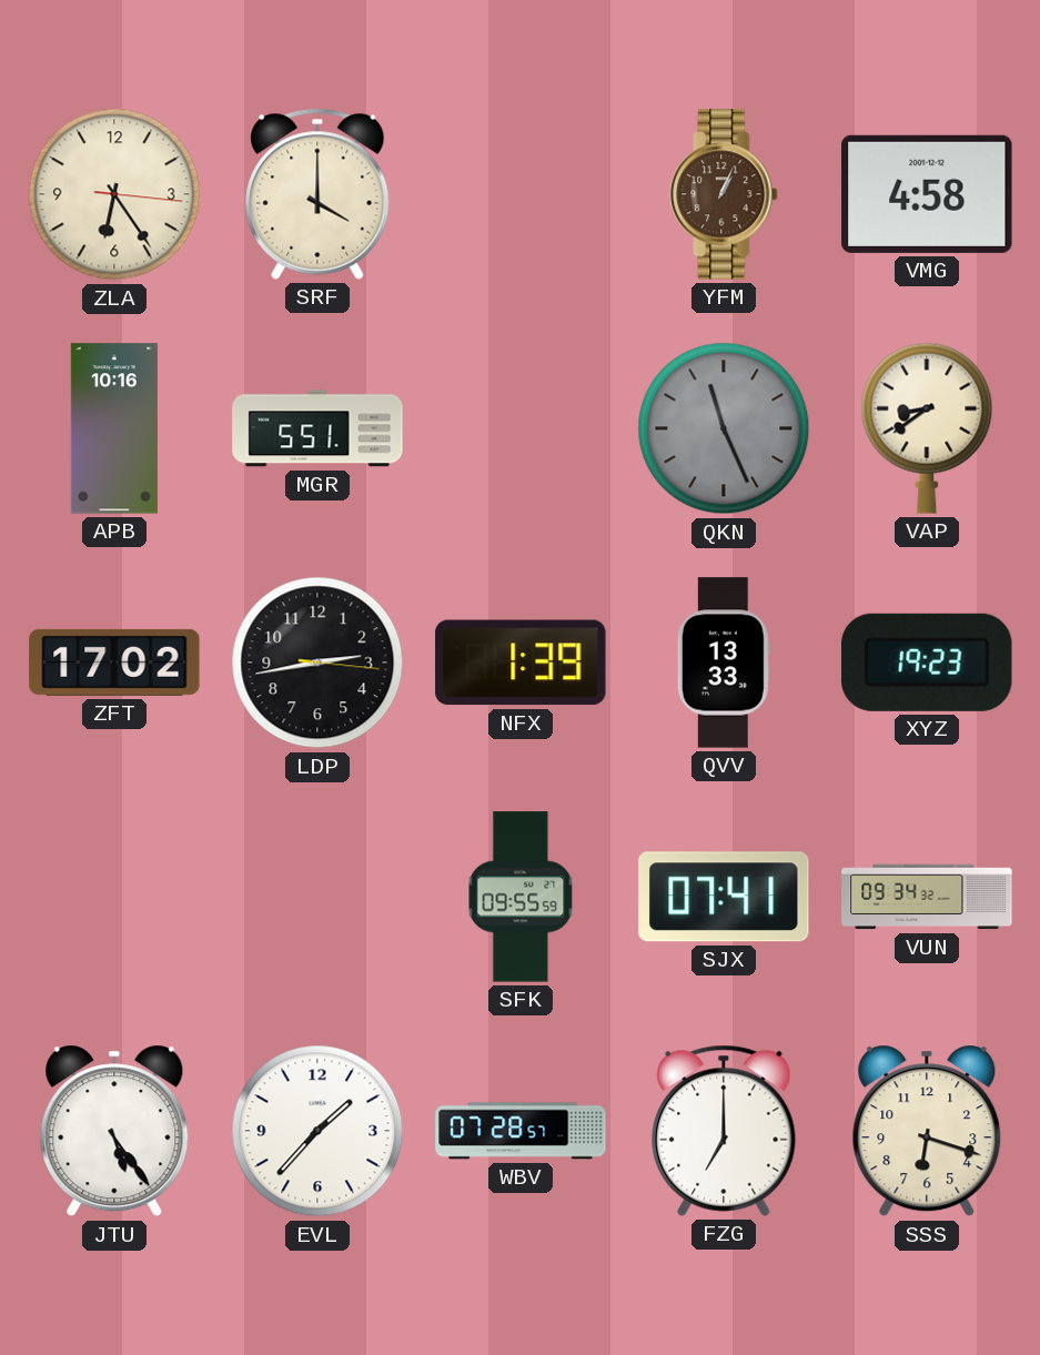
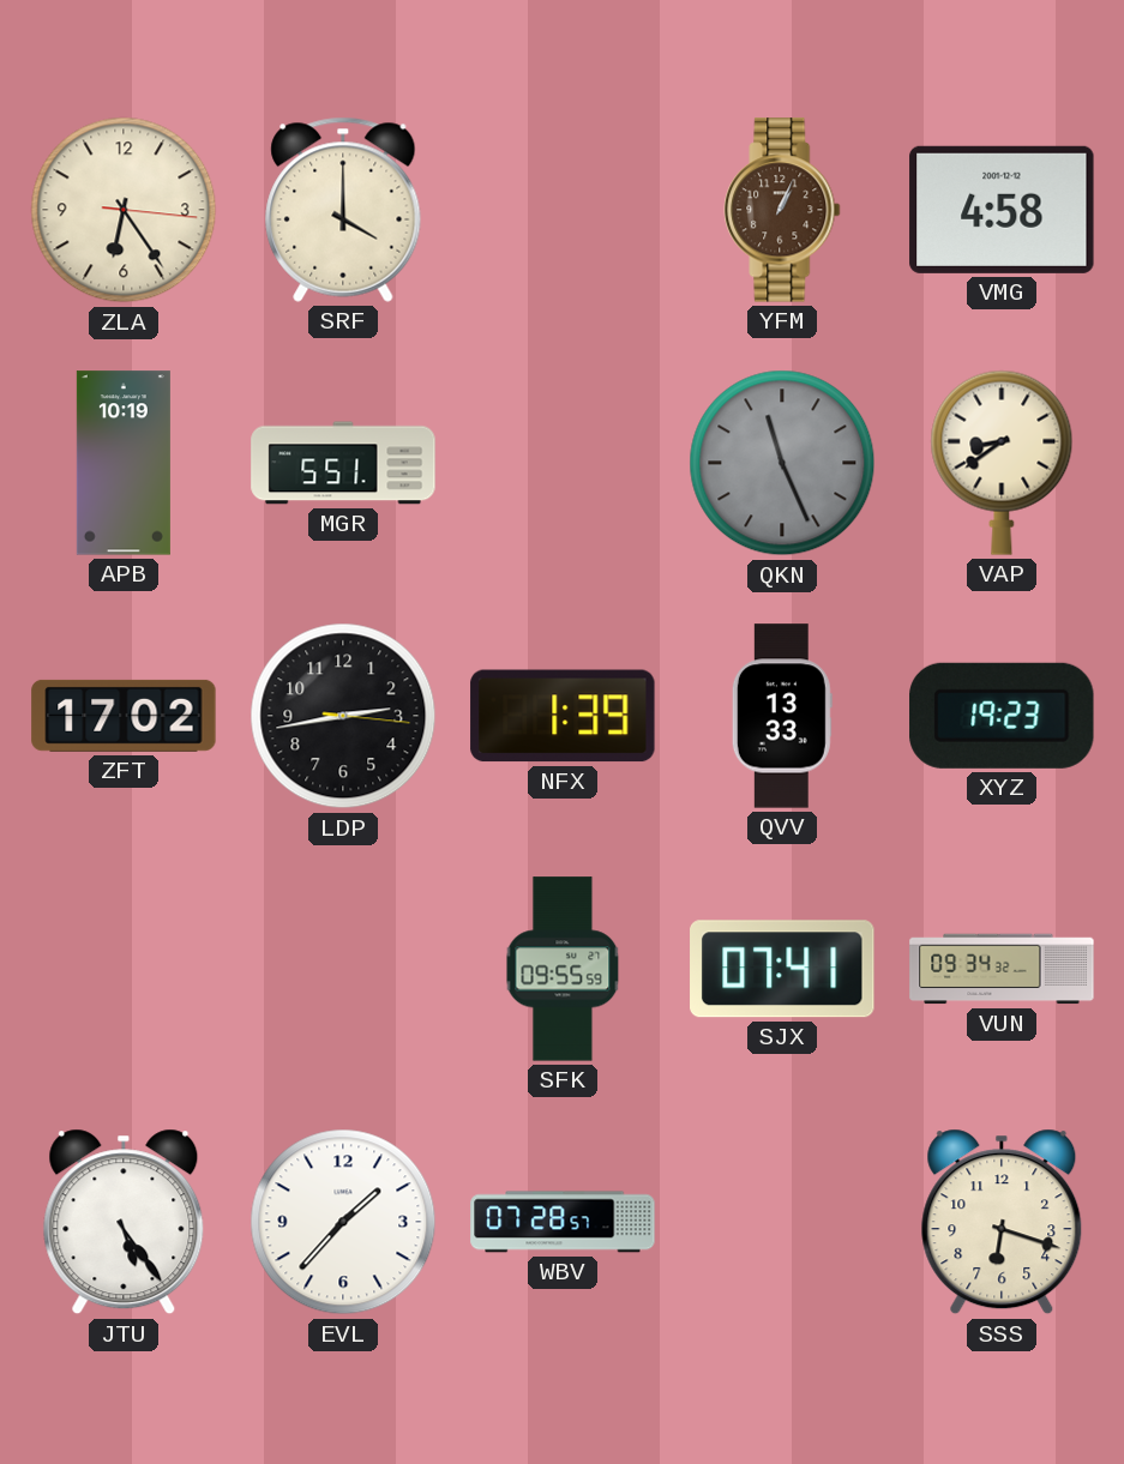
APB: 10:16 -> 10:19
FZG: 7:00 -> none
